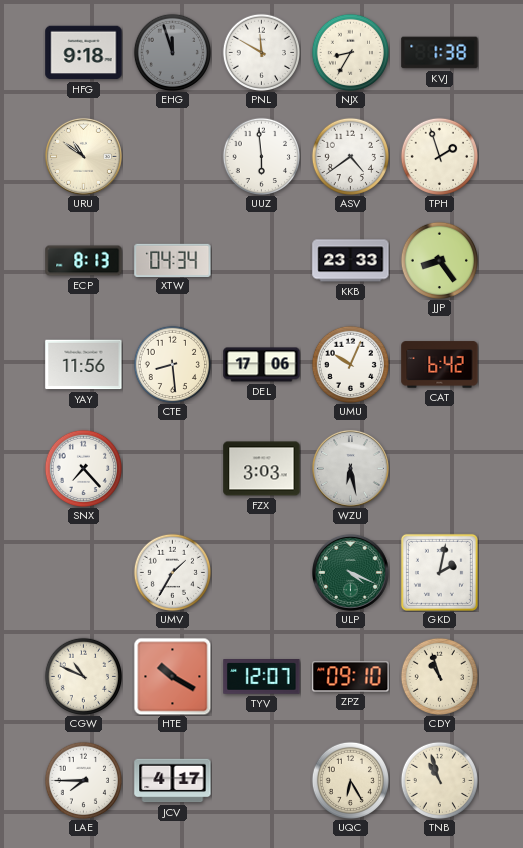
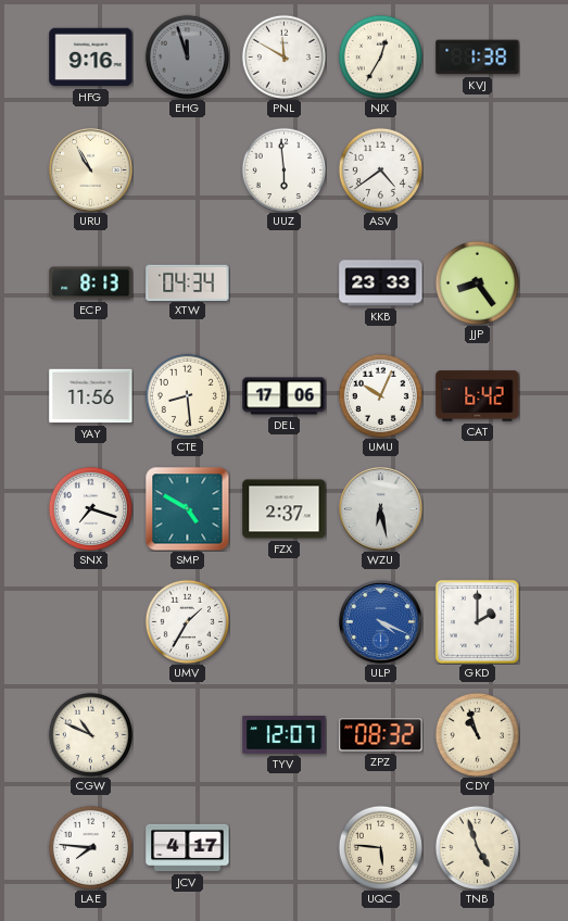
HFG: 9:18 -> 9:16
NJX: 8:35 -> 12:35
URU: 10:51 -> 10:55
TPH: 1:57 -> none
SNX: 7:23 -> 7:18
SMP: none -> 4:50
FZX: 3:03 -> 2:37
ULP dial: green -> blue
GKD: 2:02 -> 2:00
HTE: 10:20 -> none
ZPZ: 09:10 -> 08:32
LAE: 7:45 -> 7:46
UQC: 6:25 -> 5:46
TNB: 10:57 -> 4:57
